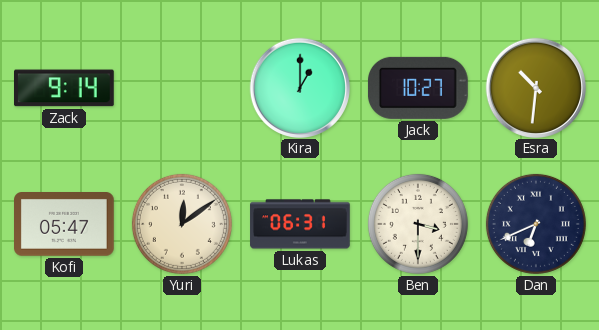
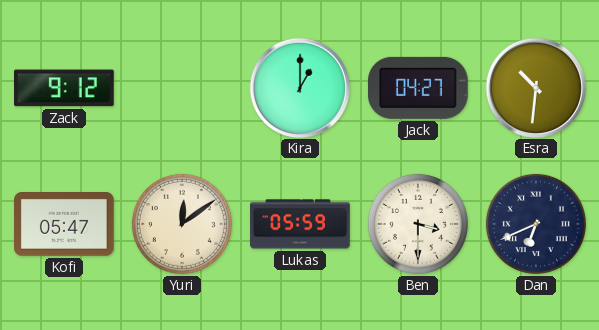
Zack: 9:14 -> 9:12
Jack: 10:27 -> 04:27
Lukas: 06:31 -> 05:59
